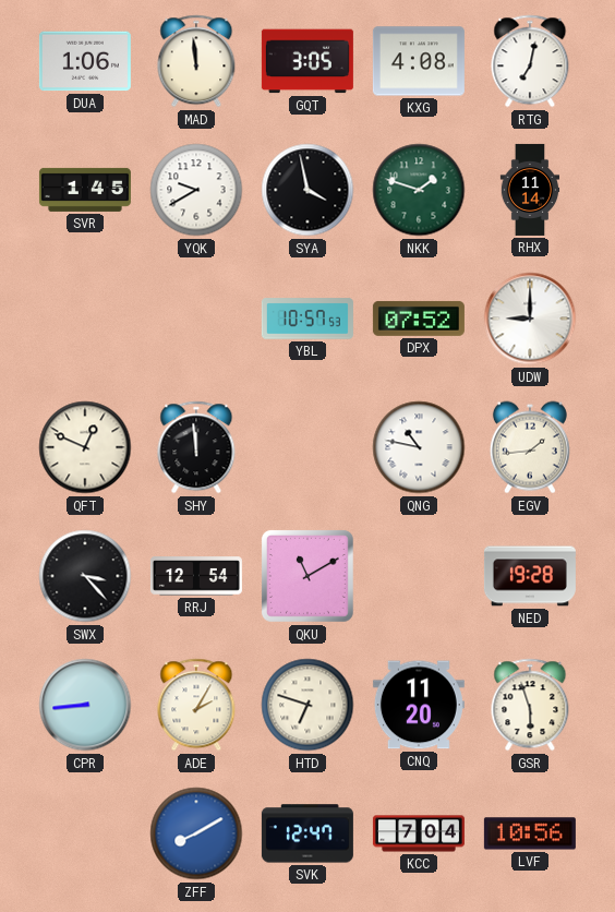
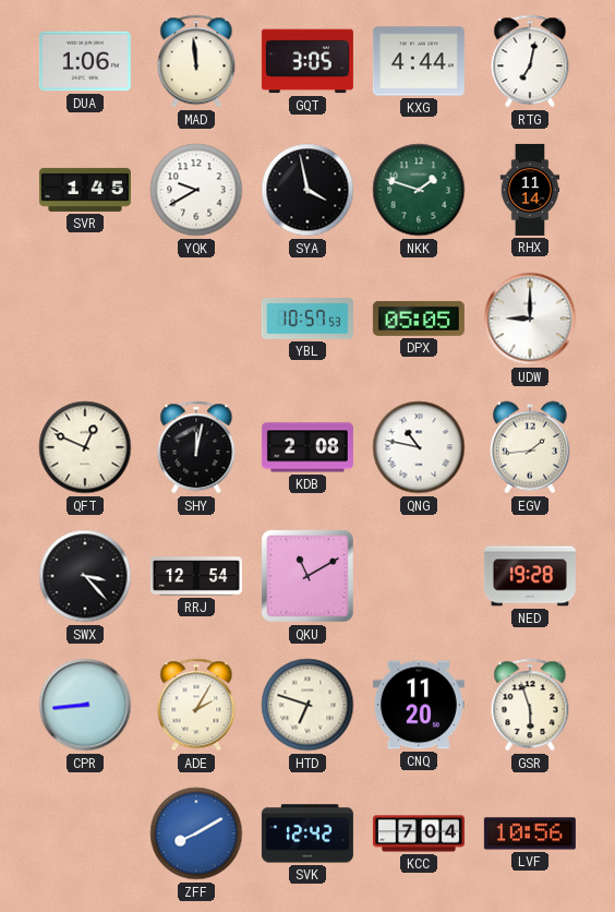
KXG: 4:08 -> 4:44
DPX: 07:52 -> 05:05
SHY: 11:59 -> 12:02
KDB: none -> 2:08
SVK: 12:47 -> 12:42
